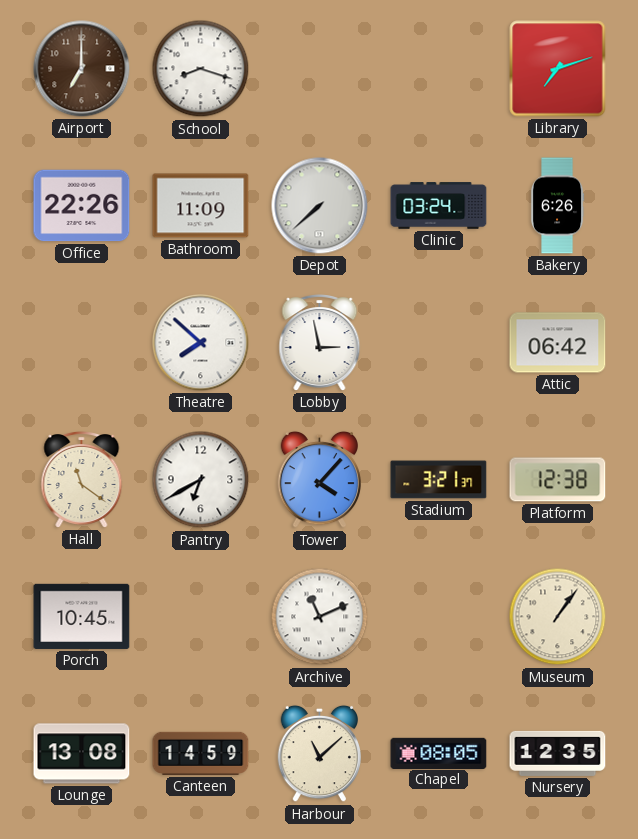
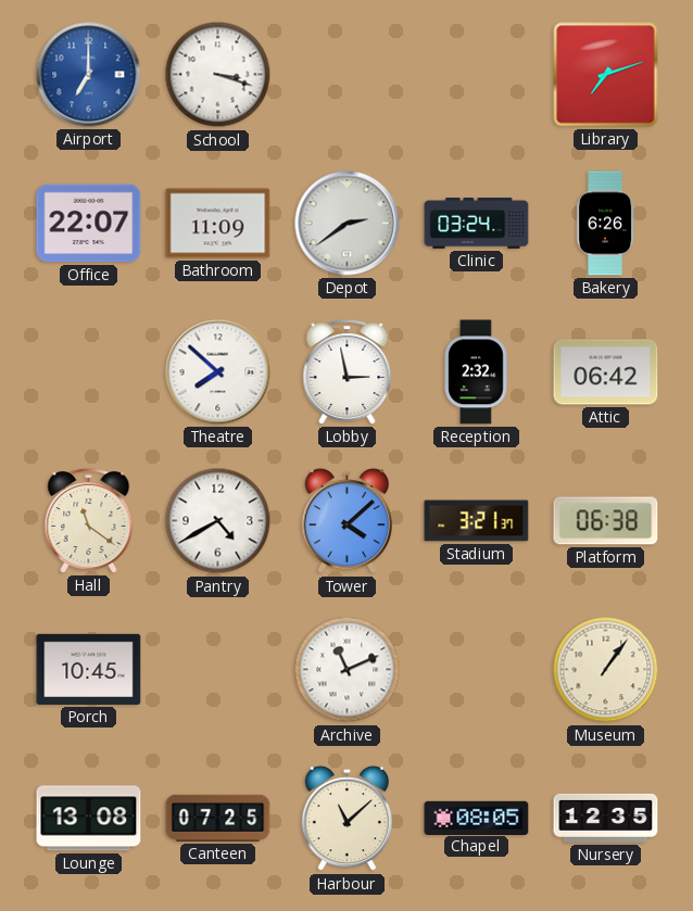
Airport dial: brown -> blue
School: 8:18 -> 3:18
Office: 22:26 -> 22:07
Depot: 7:38 -> 2:39
Reception: none -> 2:32
Pantry: 6:40 -> 4:40
Tower: 4:07 -> 4:08
Platform: 12:38 -> 06:38
Canteen: 14:59 -> 07:25
